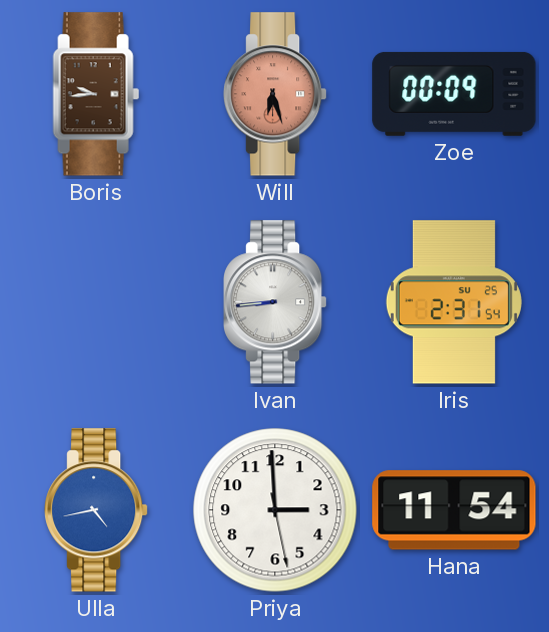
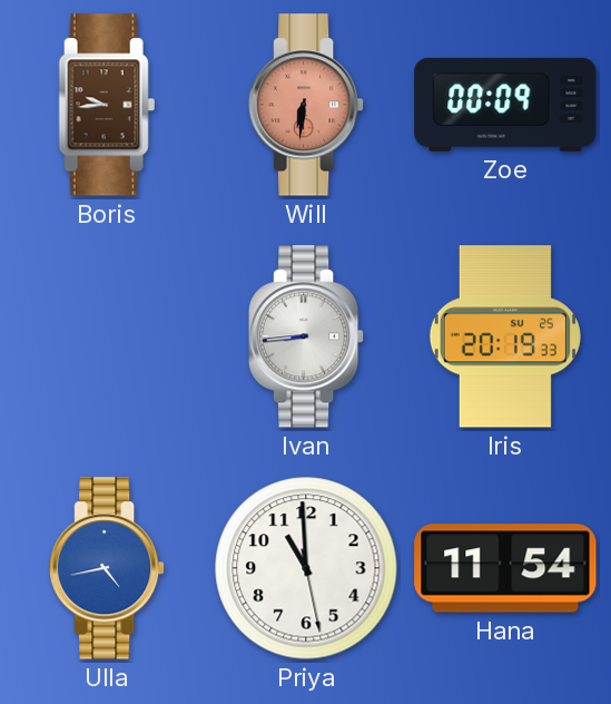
Will: 6:27 -> 6:31
Iris: 2:31 -> 20:19
Priya: 2:59 -> 10:59
